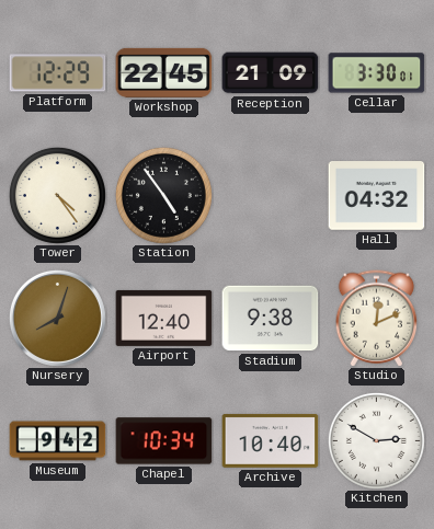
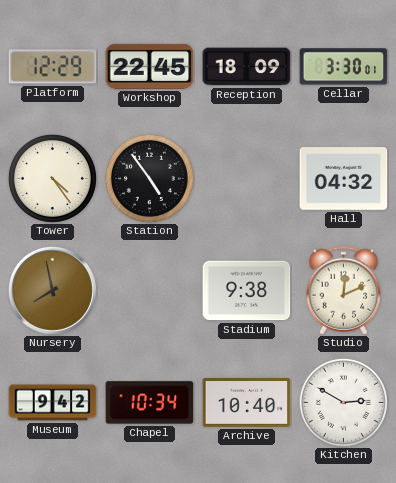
Reception: 21:09 -> 18:09
Nursery: 8:03 -> 7:58
Airport: 12:40 -> none
